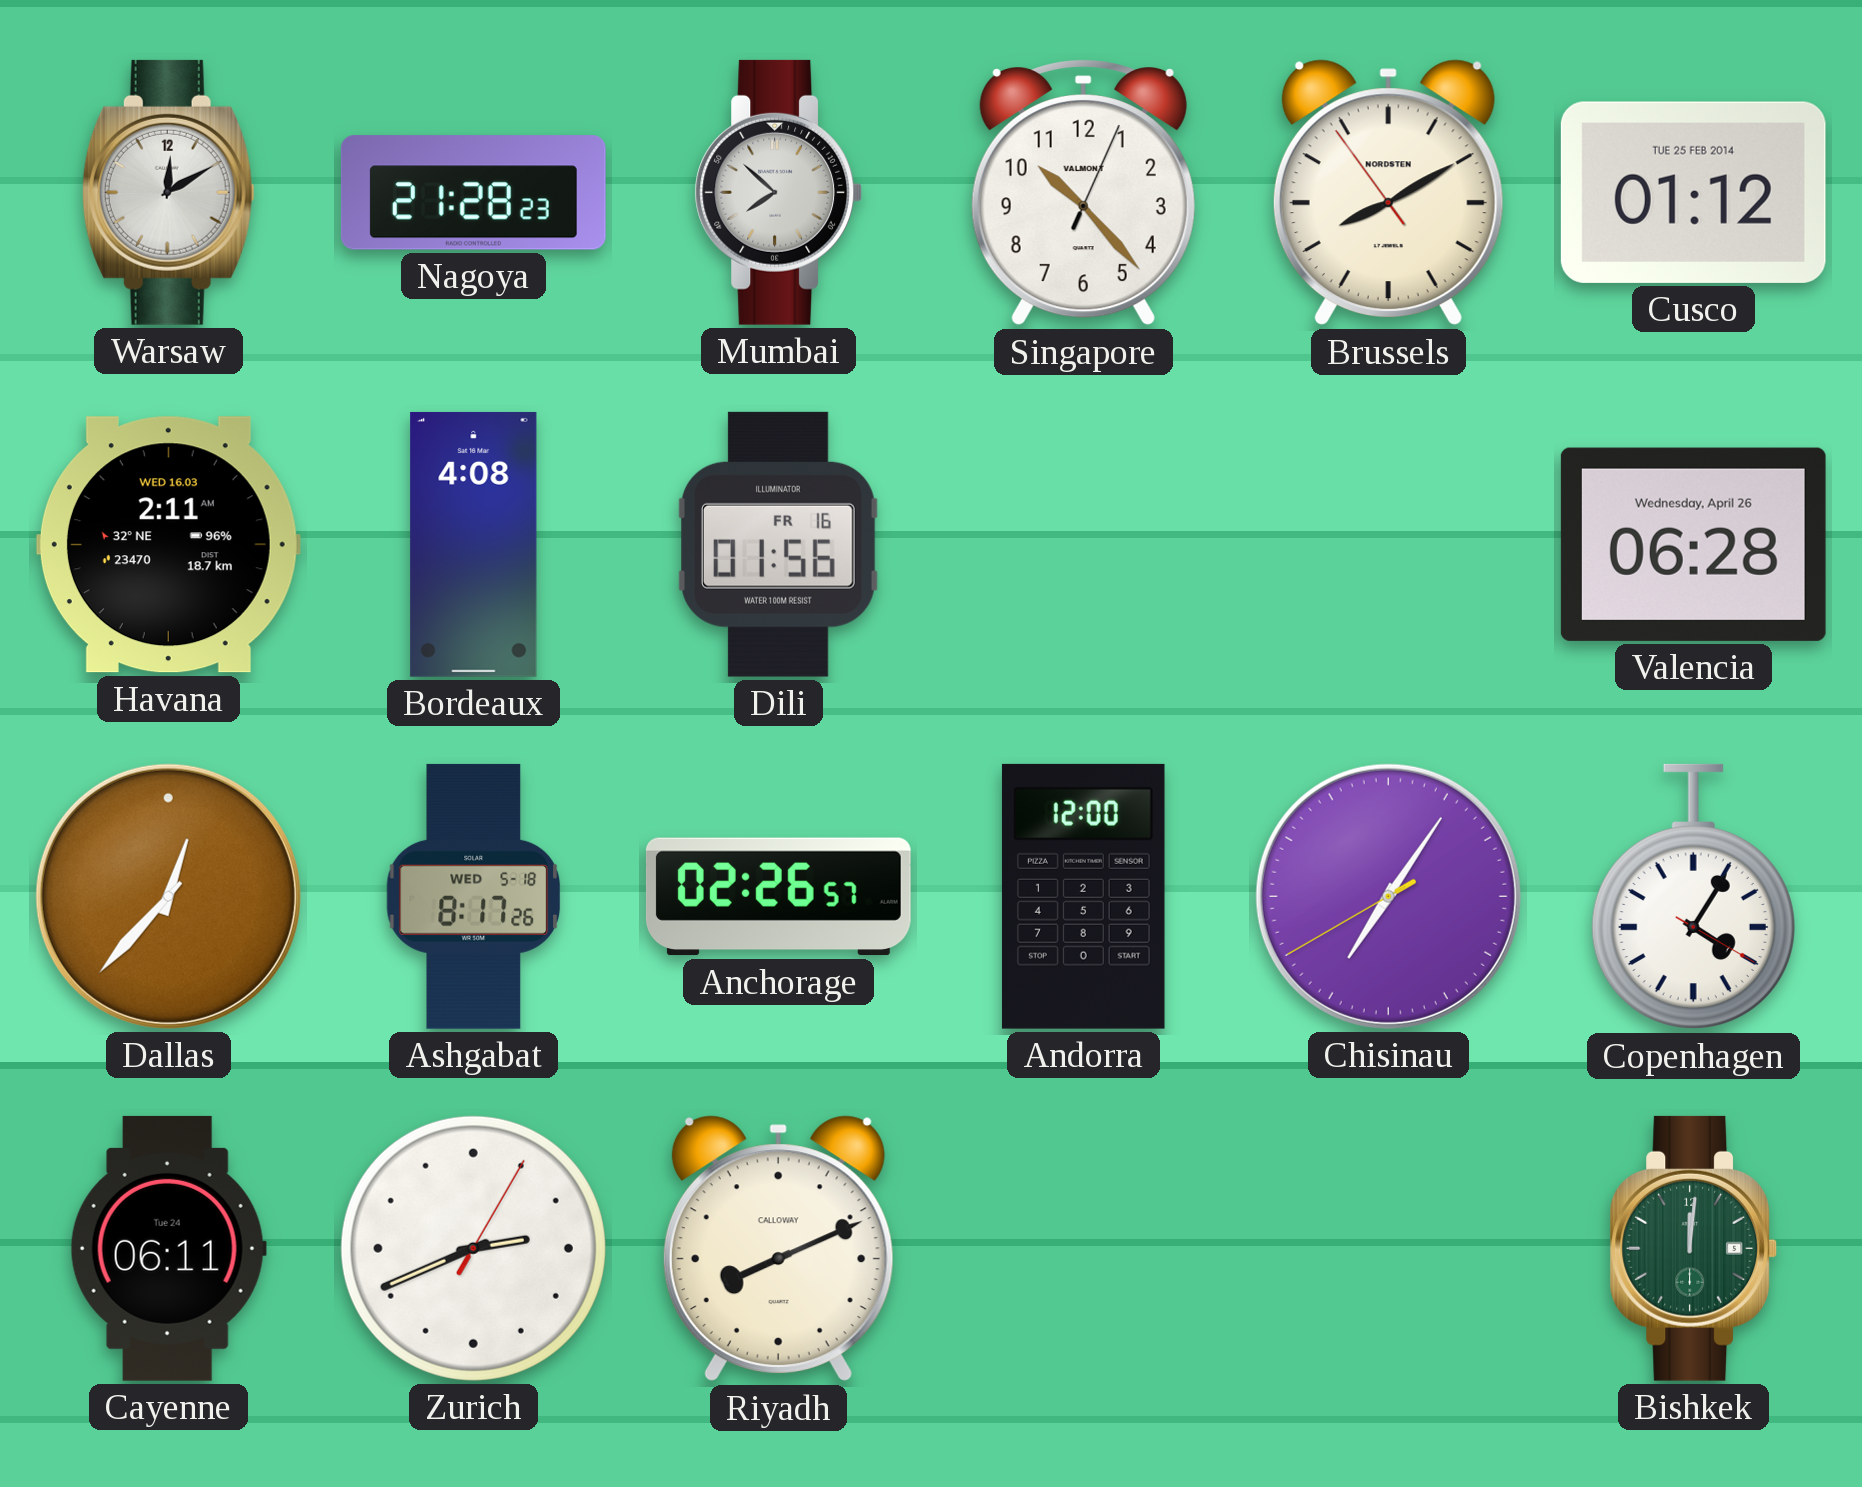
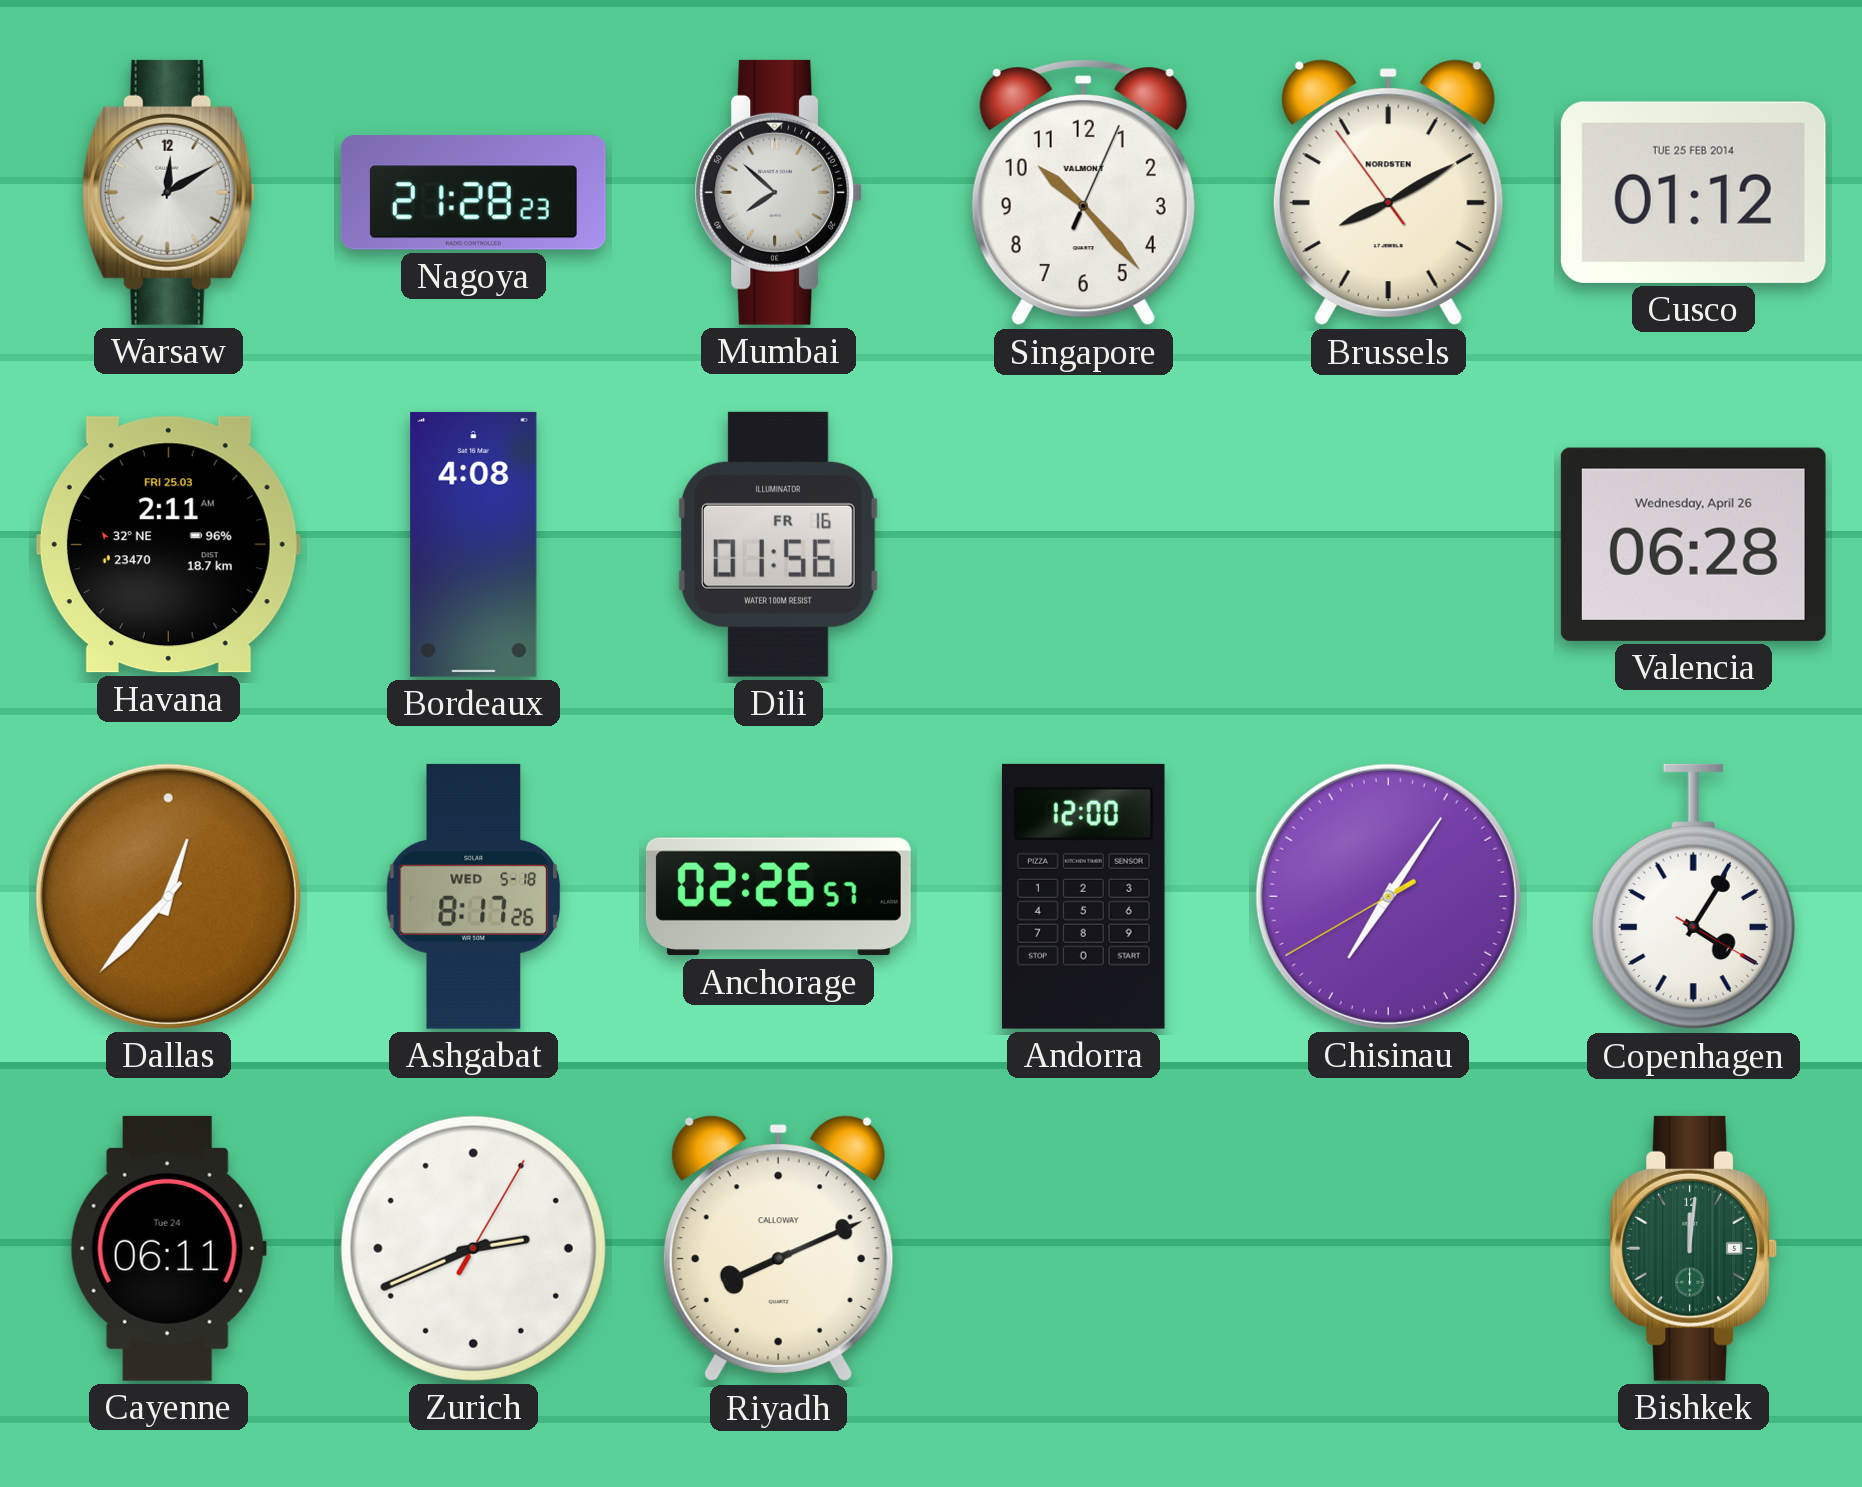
Havana date: WED 16.03 -> FRI 25.03
